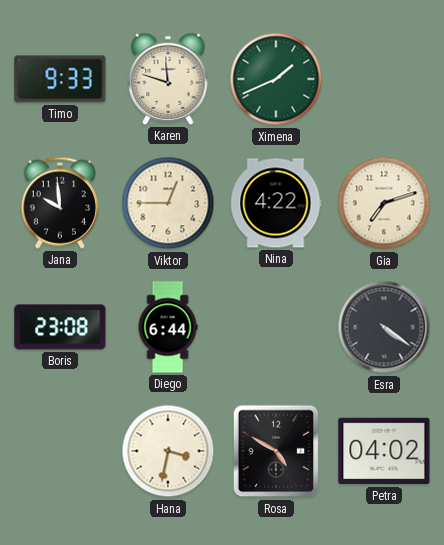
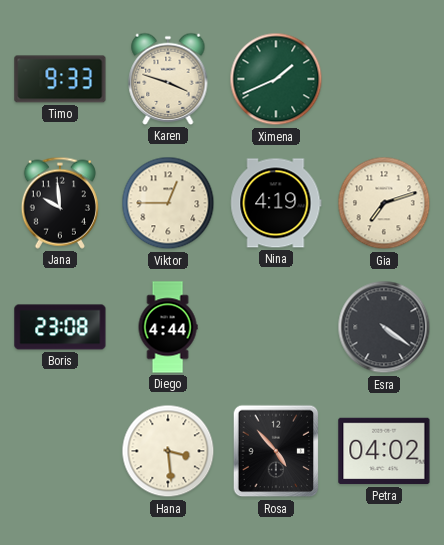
Karen: 11:48 -> 3:48
Nina: 4:22 -> 4:19
Diego: 6:44 -> 4:44
Hana: 3:32 -> 3:29
Rosa: 4:50 -> 4:53
